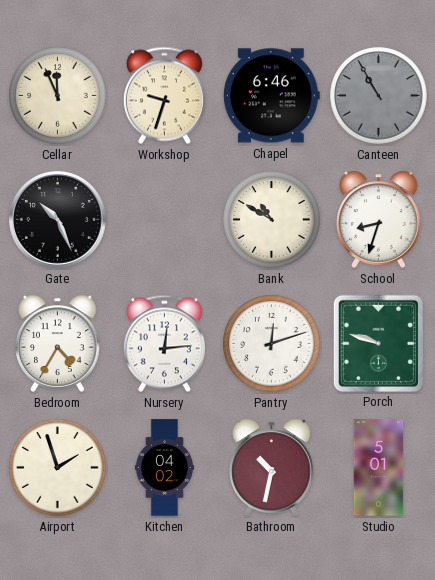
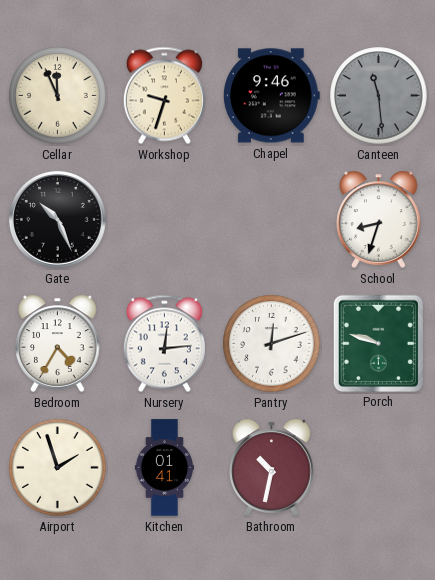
Chapel: 6:46 -> 9:46
Canteen: 10:55 -> 11:29
Bank: 10:50 -> none
Kitchen: 04:02 -> 01:41
Studio: 5:01 -> none
